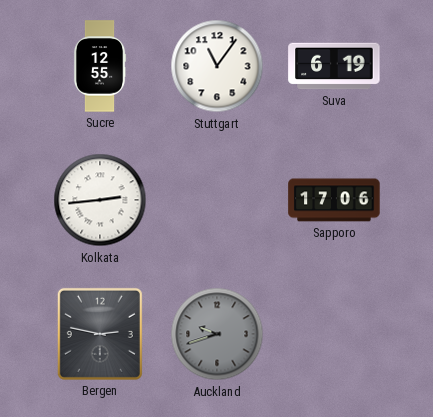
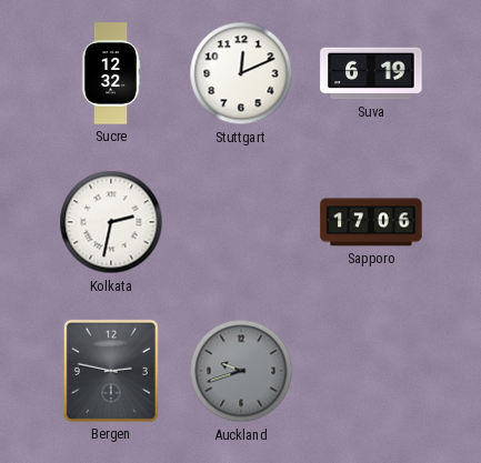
Sucre: 12:55 -> 12:32
Stuttgart: 11:06 -> 12:11
Kolkata: 2:44 -> 2:32
